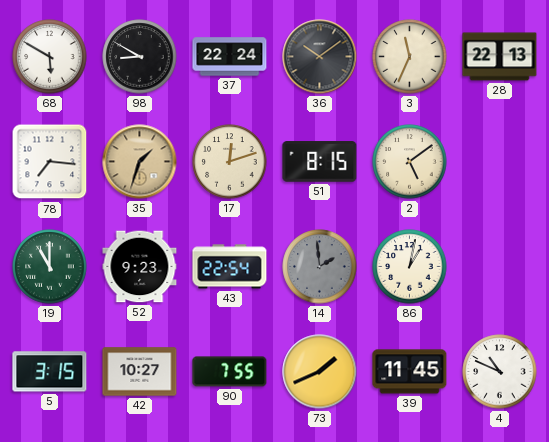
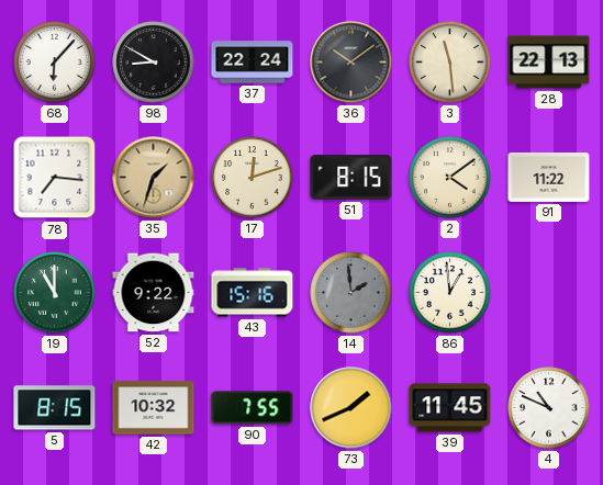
68: 5:50 -> 6:07
3: 11:34 -> 11:29
2: 5:09 -> 4:09
91: none -> 11:22
52: 9:23 -> 9:22
43: 22:54 -> 15:16
86: 1:02 -> 12:59
5: 3:15 -> 8:15
42: 10:27 -> 10:32
